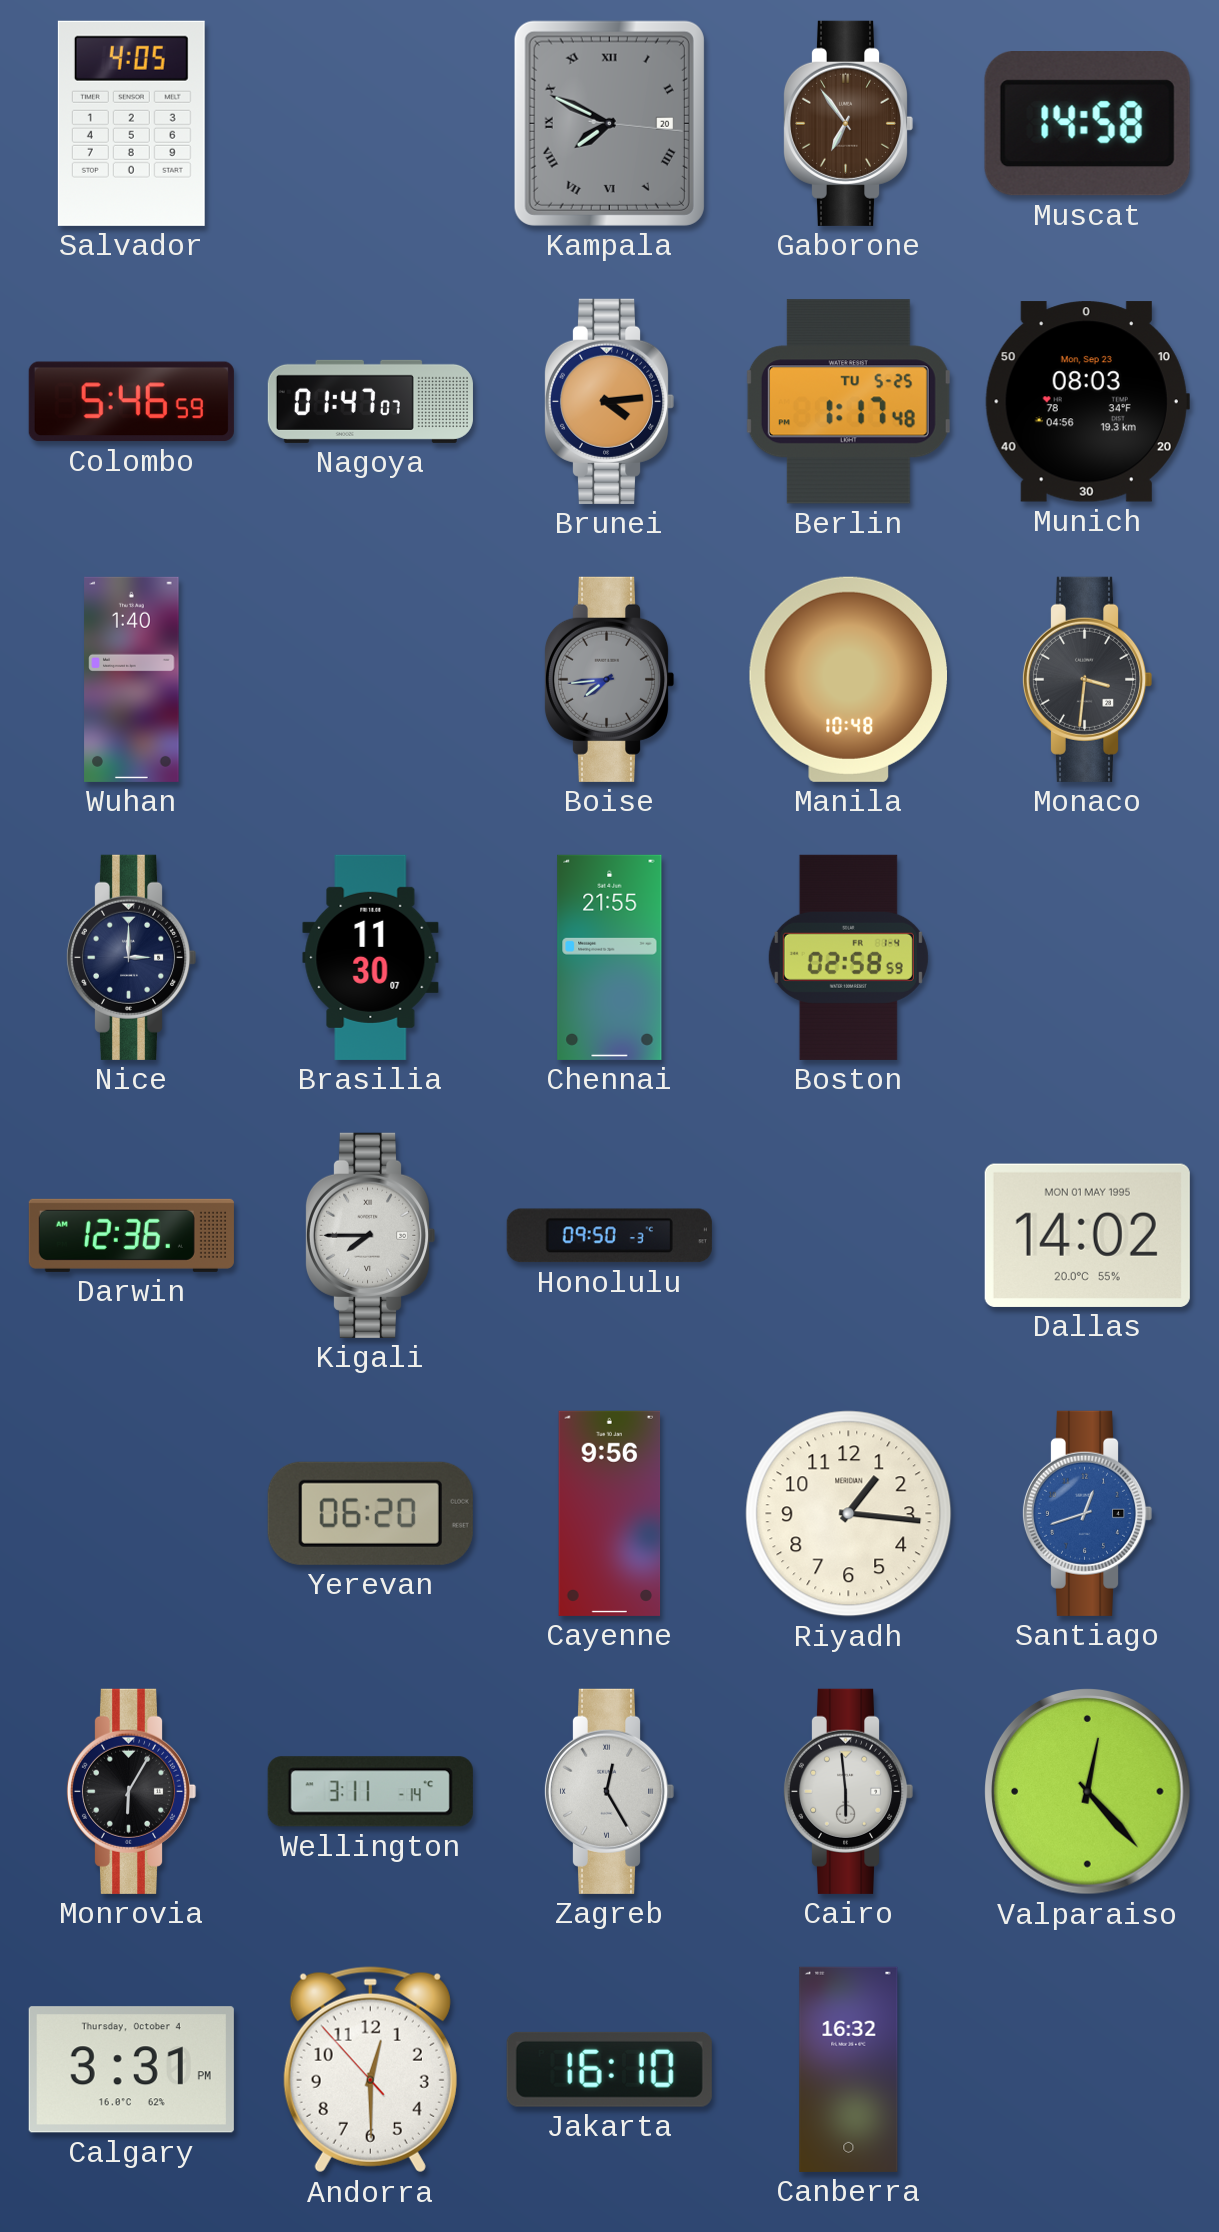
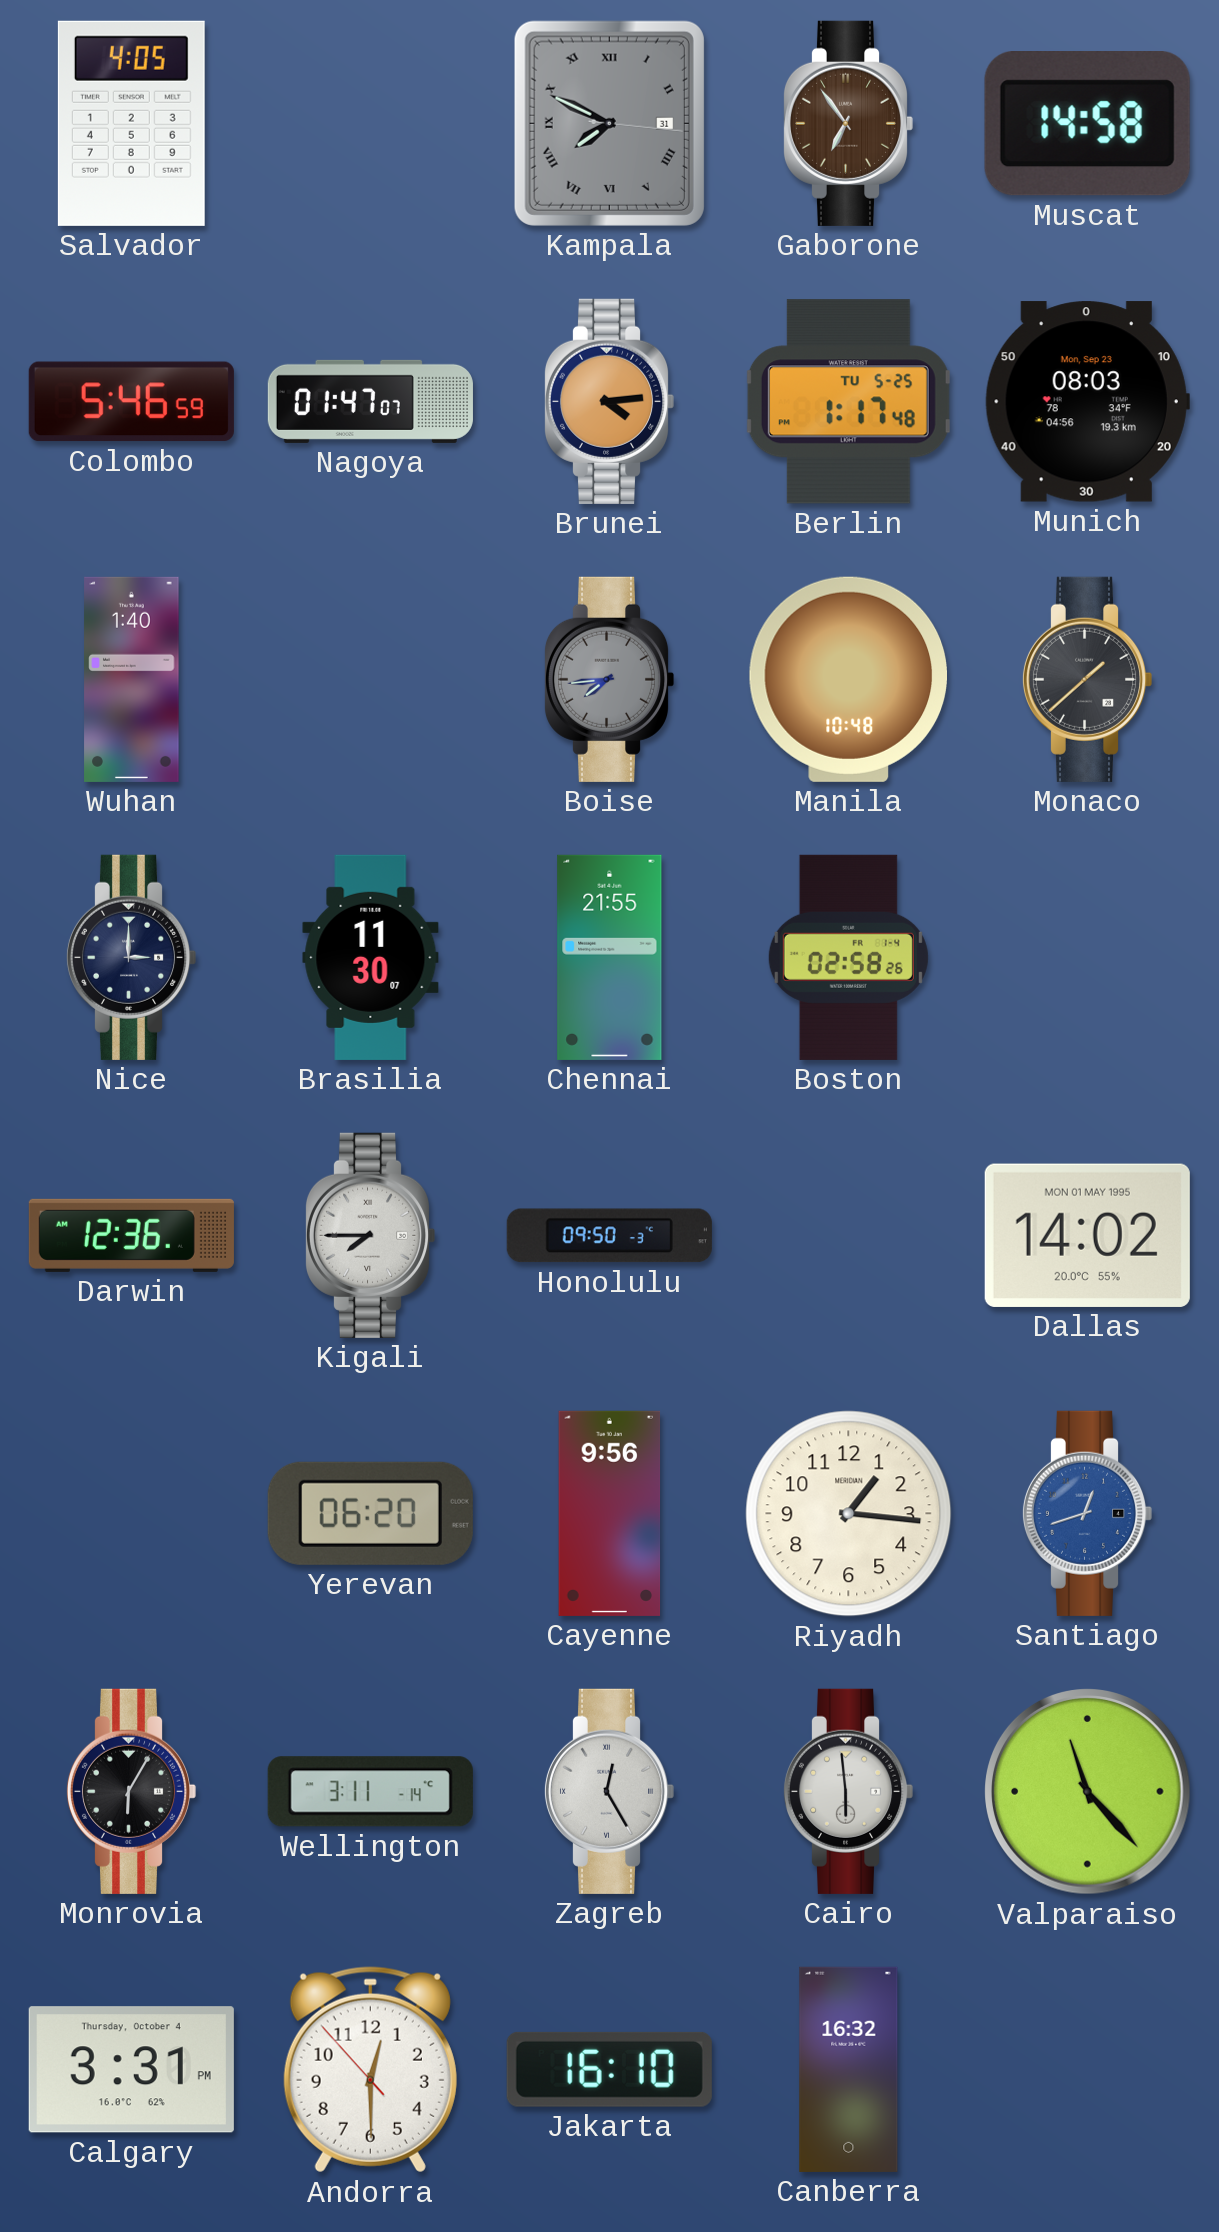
Kampala date: 20 -> 31
Monaco: 3:31 -> 1:38
Boston: 02:58:59 -> 02:58:26
Valparaiso: 12:23 -> 11:23
